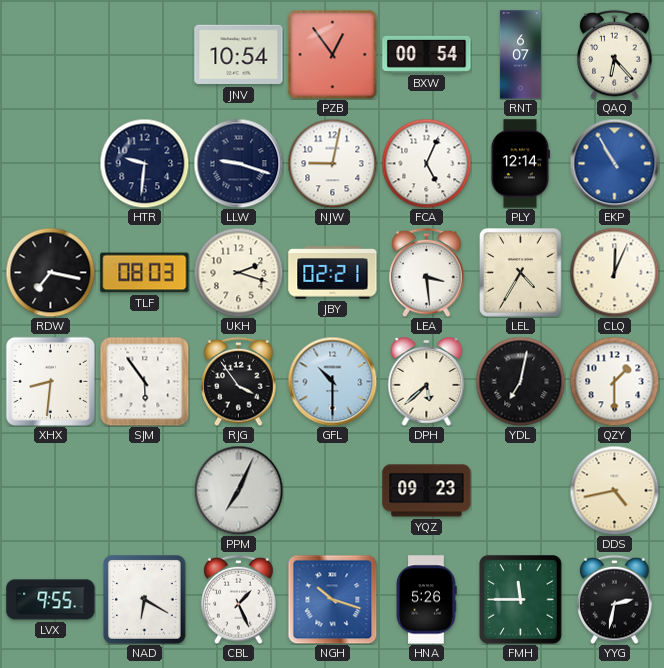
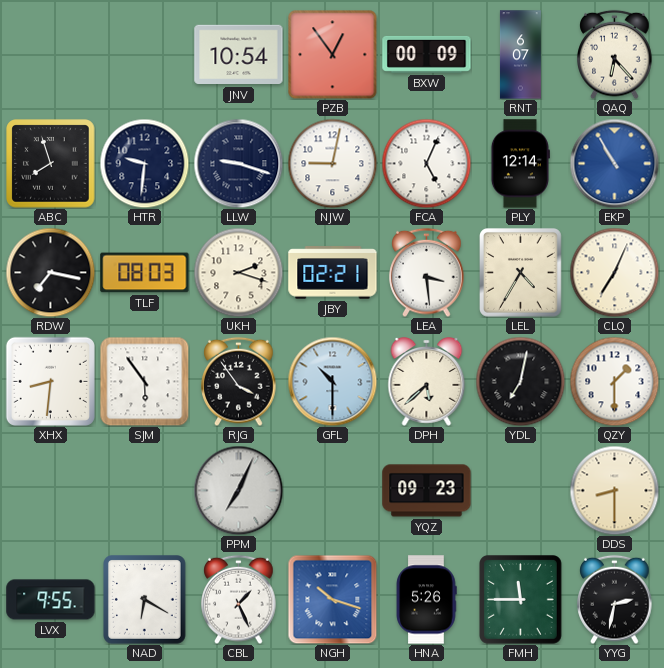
BXW: 00:54 -> 00:09
ABC: none -> 7:57
CLQ: 12:04 -> 7:04
DDS: 4:43 -> 8:30
